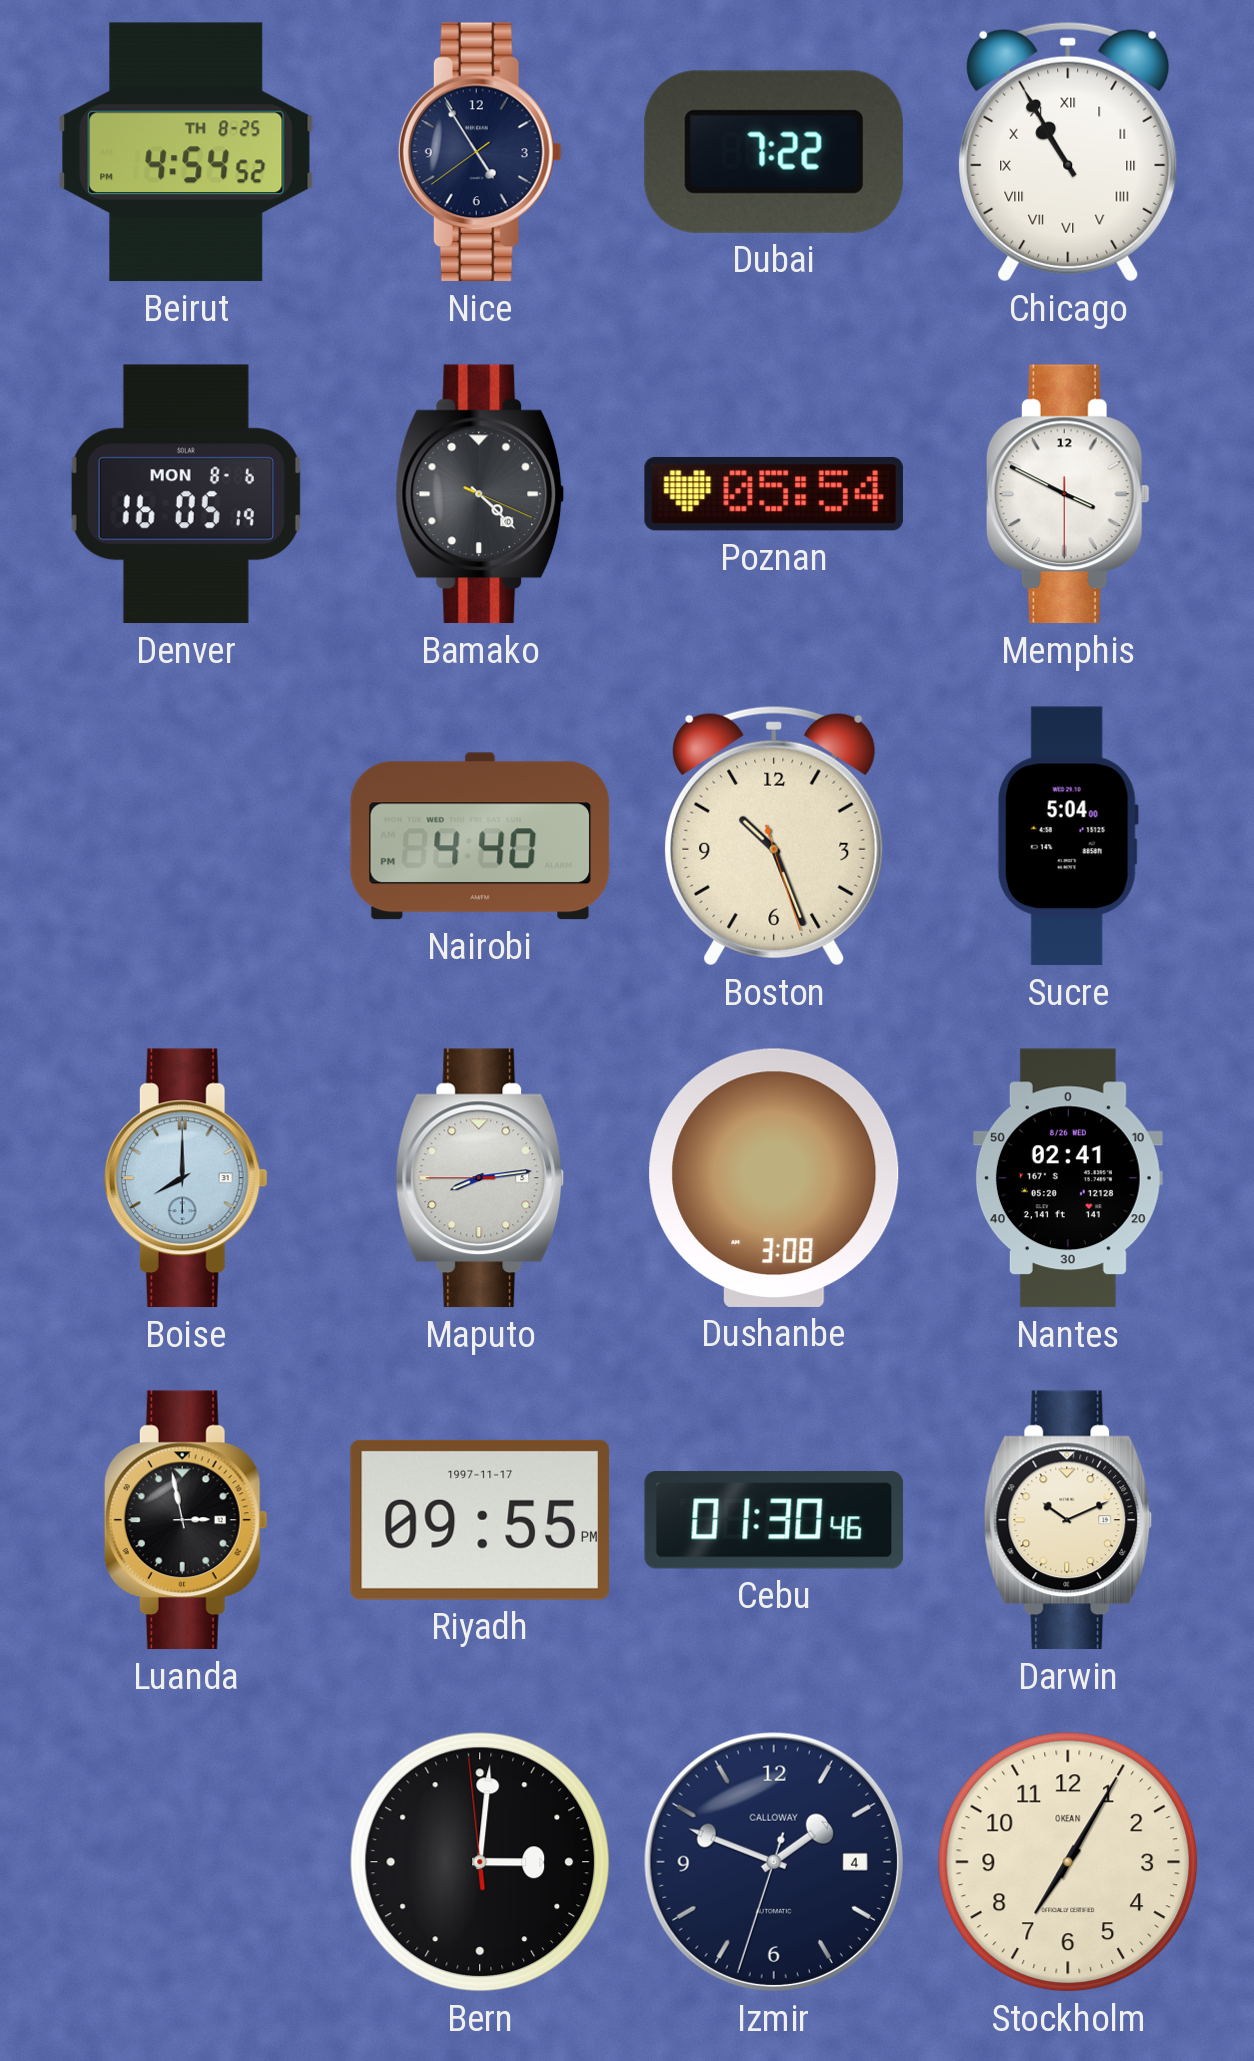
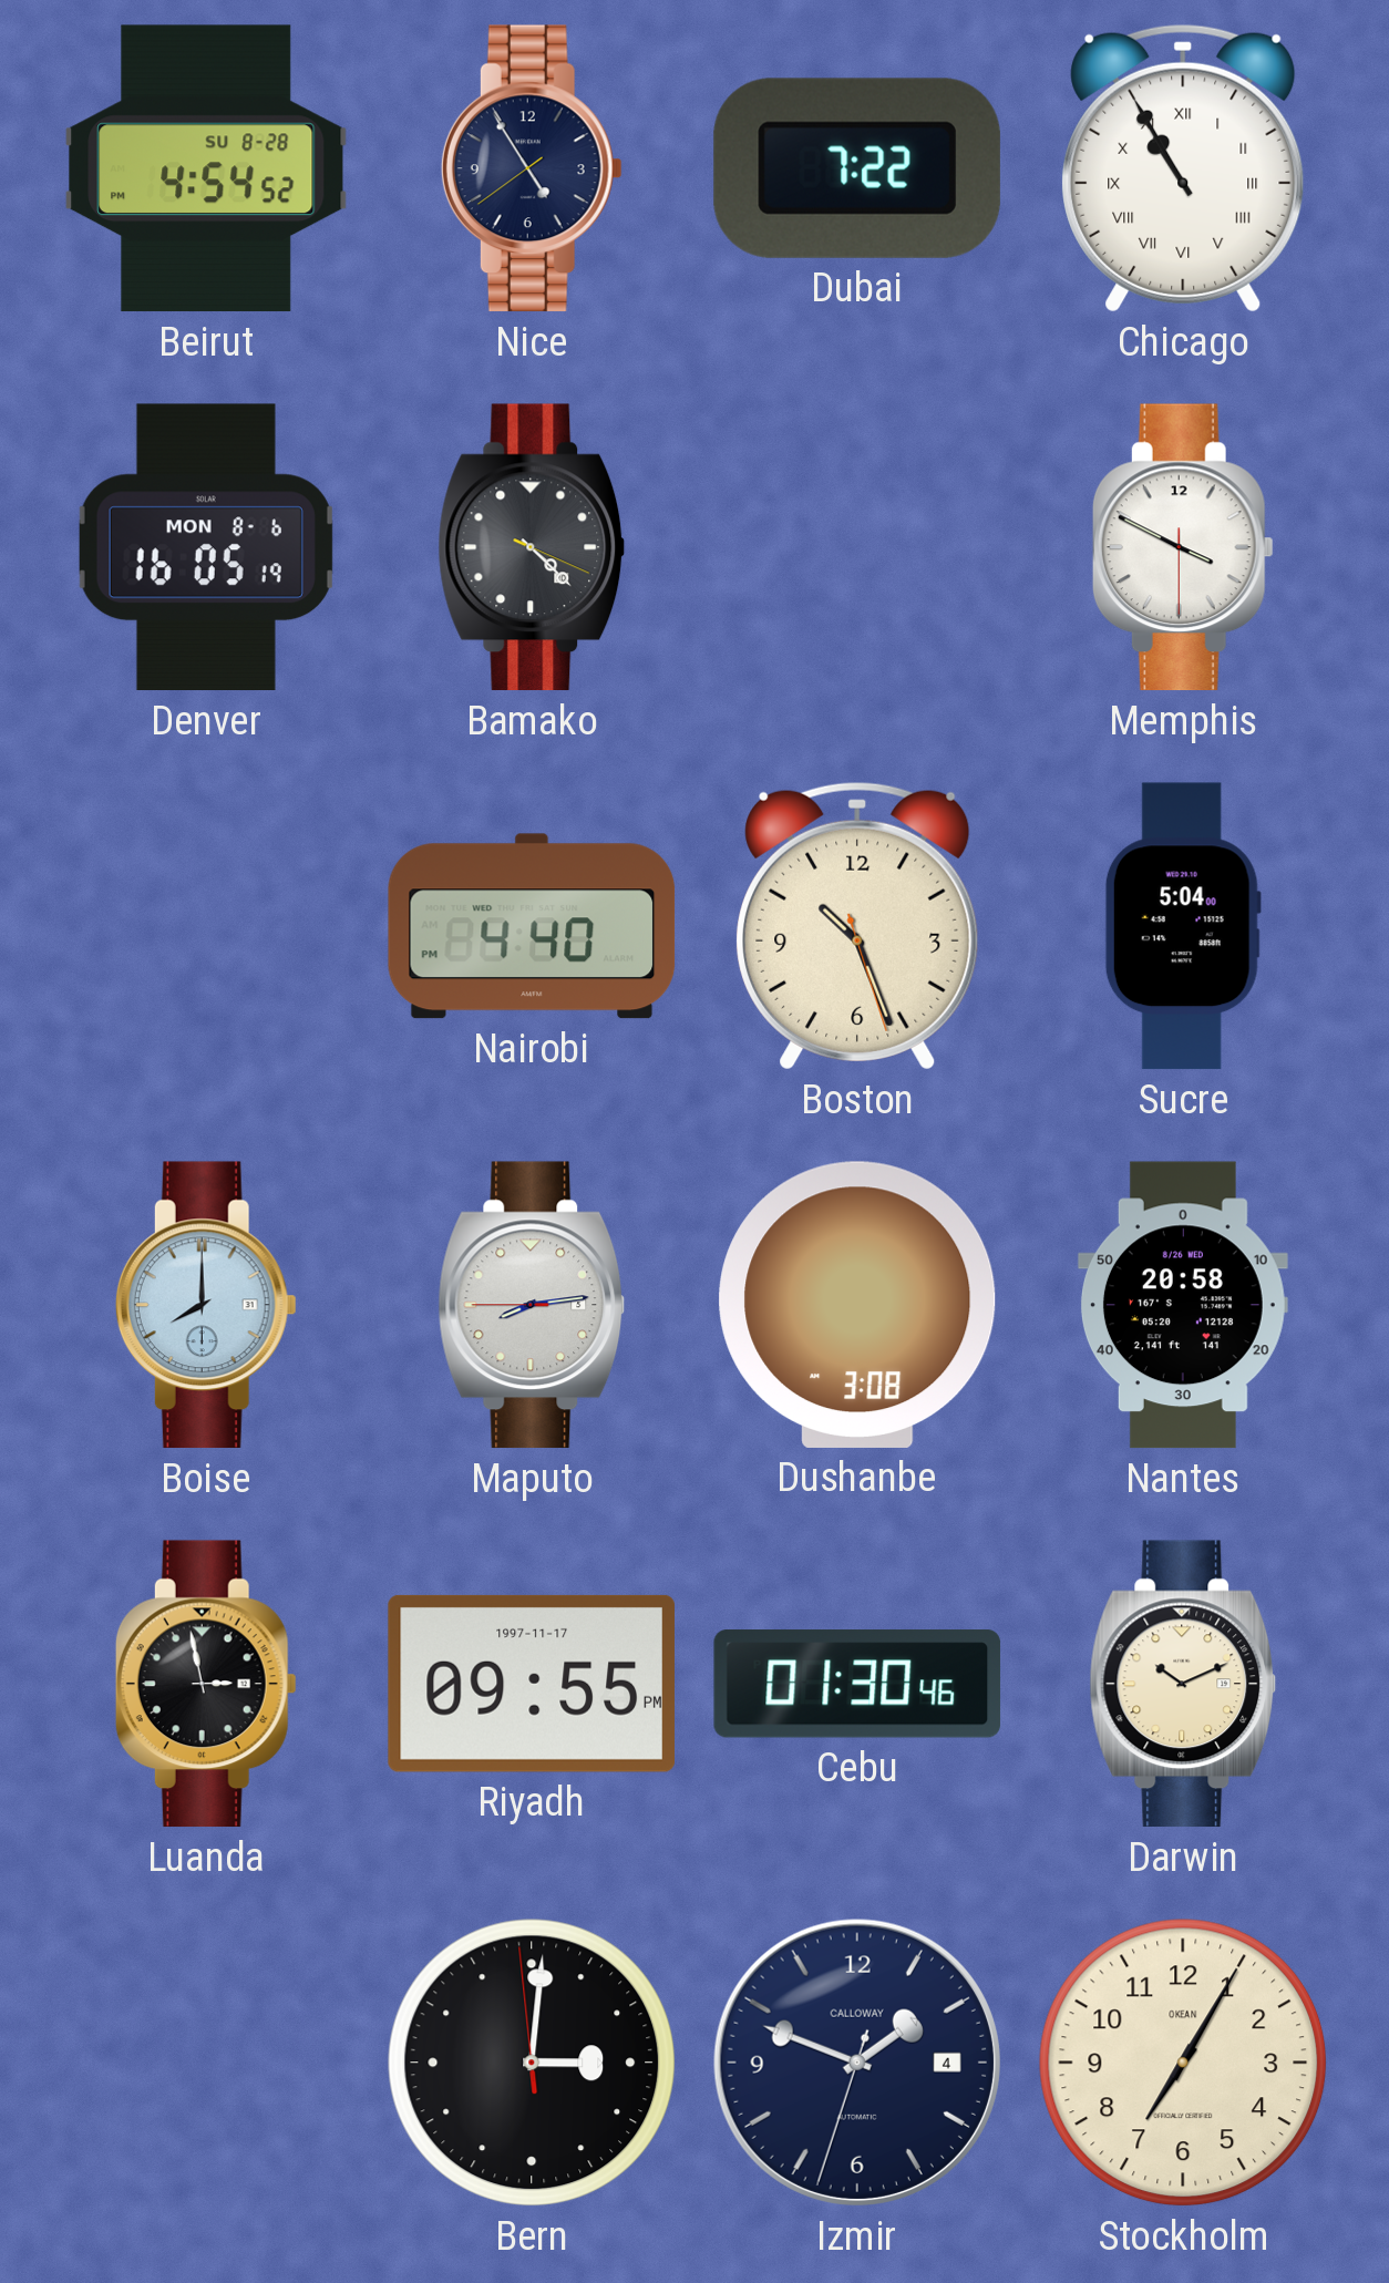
Beirut date: TH 8-25 -> SU 8-28
Poznan: 05:54 -> none
Nantes: 02:41 -> 20:58
